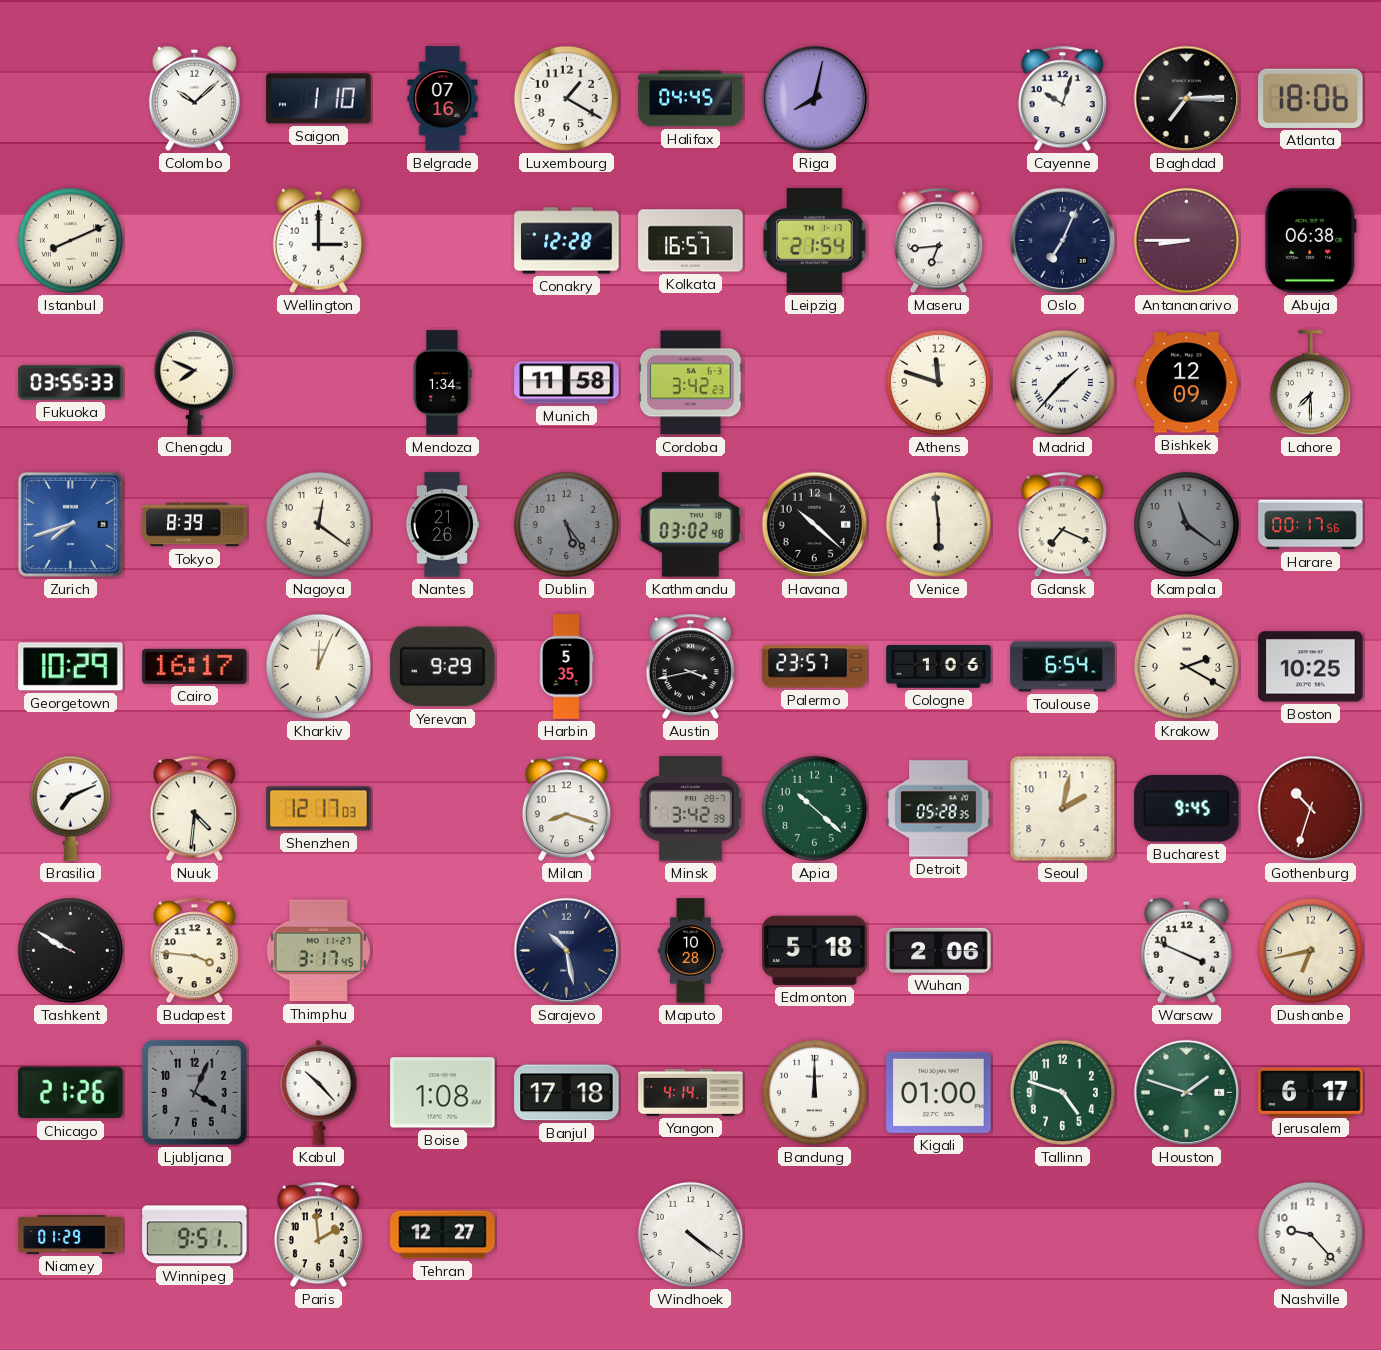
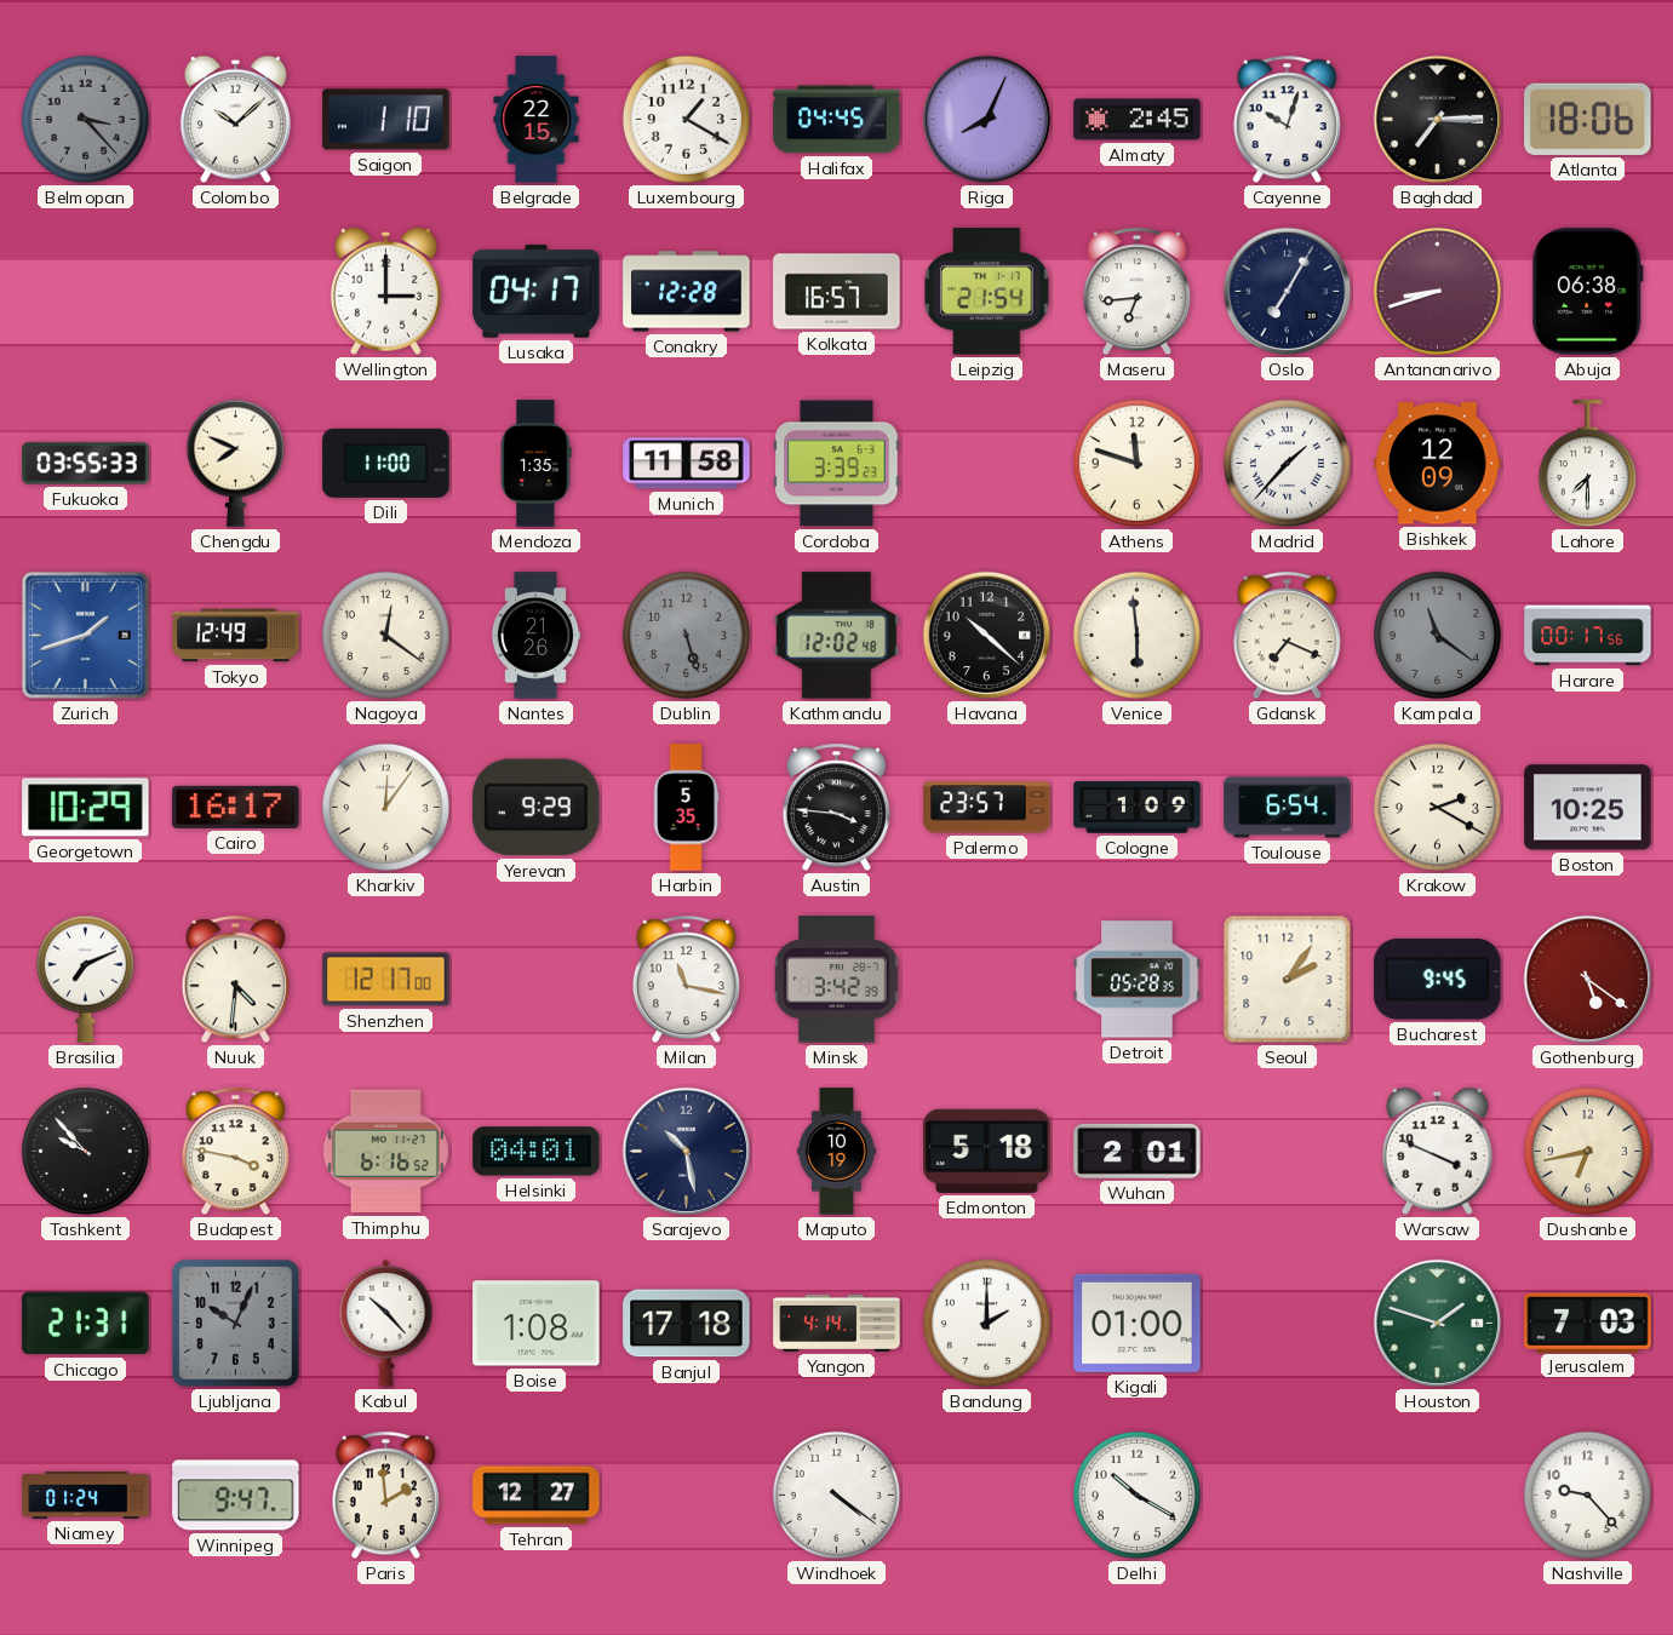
Belmopan: none -> 3:23
Belgrade: 07:16 -> 22:15
Riga: 8:02 -> 8:04
Almaty: none -> 2:45
Istanbul: 8:11 -> none
Lusaka: none -> 04:17
Oslo: 7:04 -> 7:05
Antananarivo: 8:45 -> 8:42
Dili: none -> 11:00
Mendoza: 1:34 -> 1:35
Cordoba: 3:42 -> 3:39
Zurich: 7:42 -> 1:42
Tokyo: 8:39 -> 12:49
Dublin: 5:24 -> 5:27
Kathmandu: 03:02 -> 12:02
Kharkiv: 12:04 -> 12:06
Austin: 3:43 -> 3:46
Cologne: 1:06 -> 1:09
Shenzhen: 12:17:03 -> 12:17:00
Milan: 8:18 -> 11:17
Apia: 10:22 -> none
Seoul: 2:02 -> 2:06
Gothenburg: 10:33 -> 5:21
Tashkent: 9:50 -> 9:53
Budapest: 3:46 -> 3:47
Thimphu: 3:17 -> 6:16
Helsinki: none -> 04:01
Maputo: 10:28 -> 10:19
Wuhan: 2:06 -> 2:01
Chicago: 21:26 -> 21:31
Ljubljana: 4:04 -> 10:04
Bandung: 12:00 -> 2:00
Tallinn: 4:48 -> none
Jerusalem: 6:17 -> 7:03
Niamey: 01:29 -> 01:24
Winnipeg: 9:51 -> 9:47
Delhi: none -> 10:20
